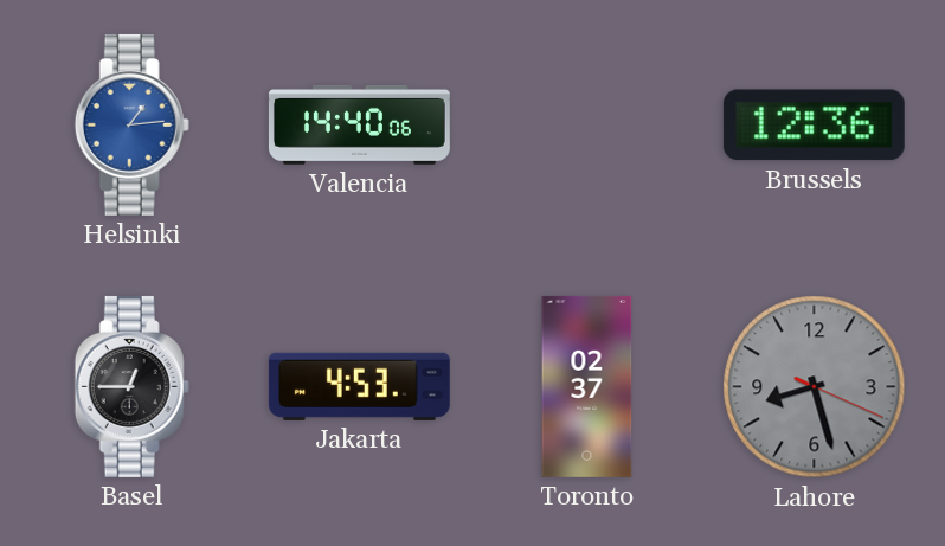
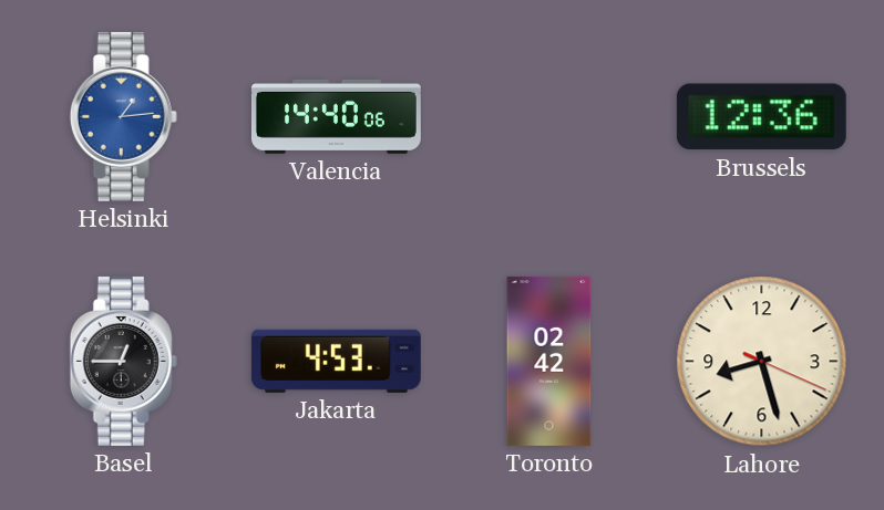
Toronto: 02:37 -> 02:42
Lahore dial: grey -> cream
